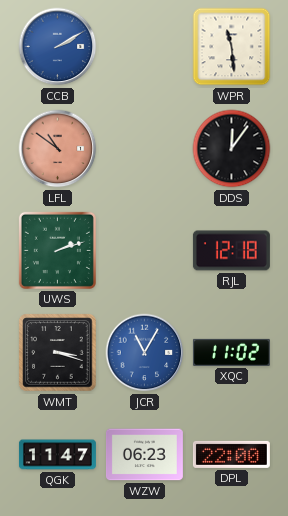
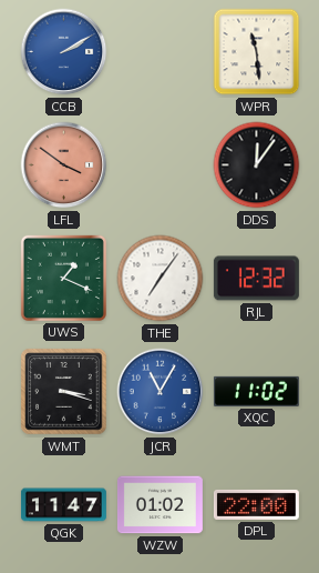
LFL: 10:51 -> 3:51
UWS: 2:12 -> 1:19
THE: none -> 7:06
RJL: 12:18 -> 12:32
WZW: 06:23 -> 01:02
